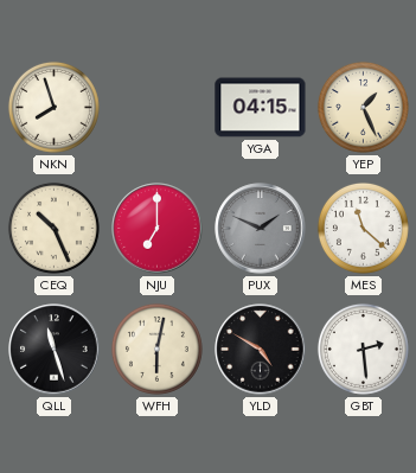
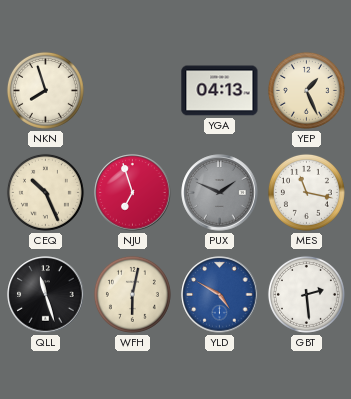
YGA: 04:15 -> 04:13
NJU: 7:00 -> 6:57
MES: 11:22 -> 11:17
YLD dial: black -> blue
